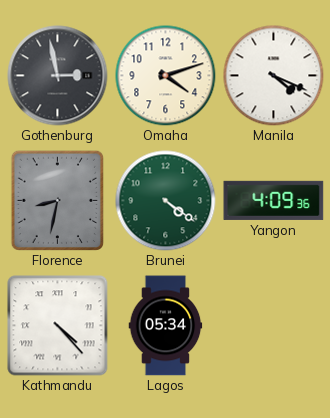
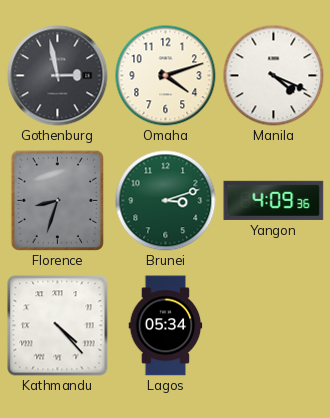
Florence: 8:32 -> 8:33
Brunei: 4:21 -> 3:12
